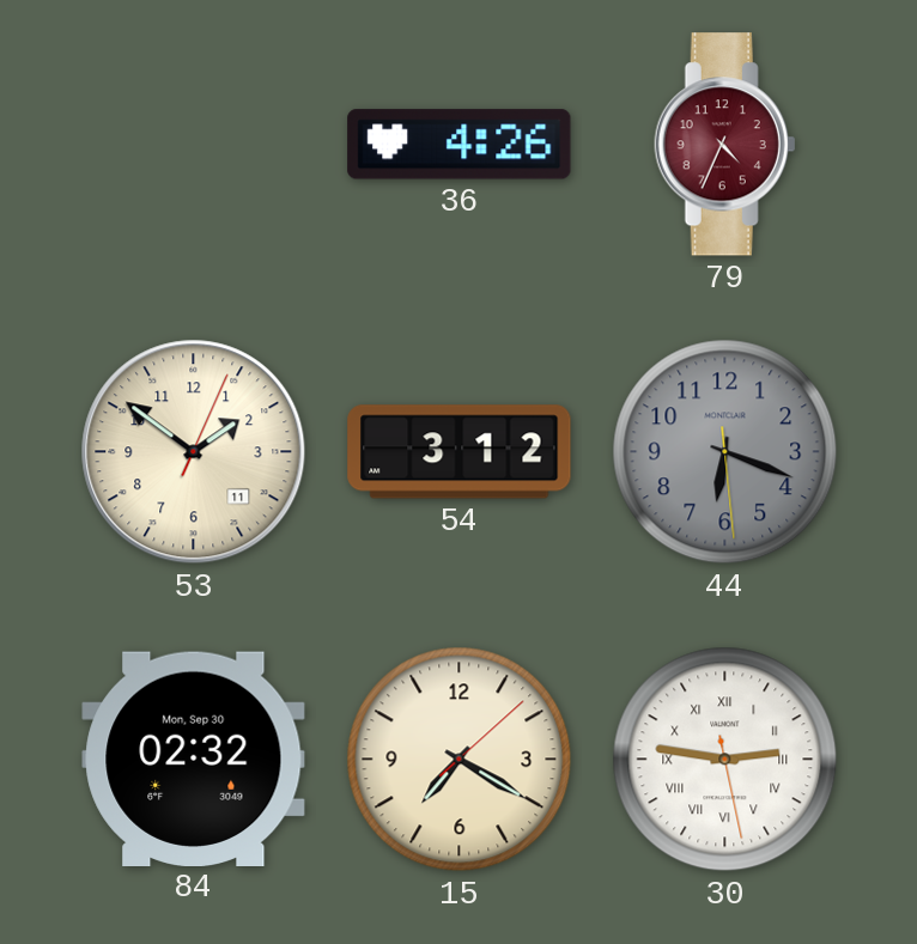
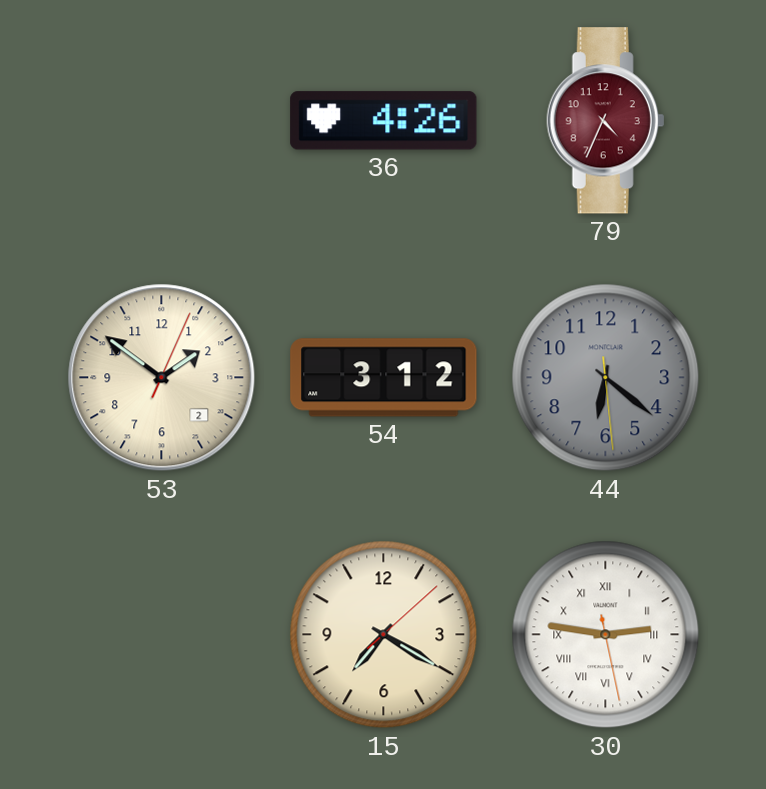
53 date: 11 -> 2
44: 6:18 -> 6:21
84: 02:32 -> none
